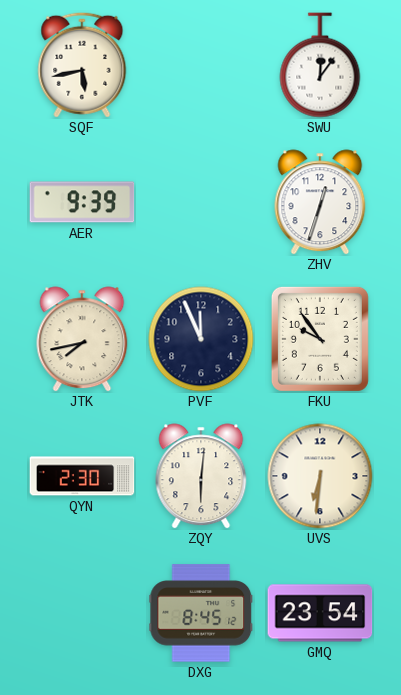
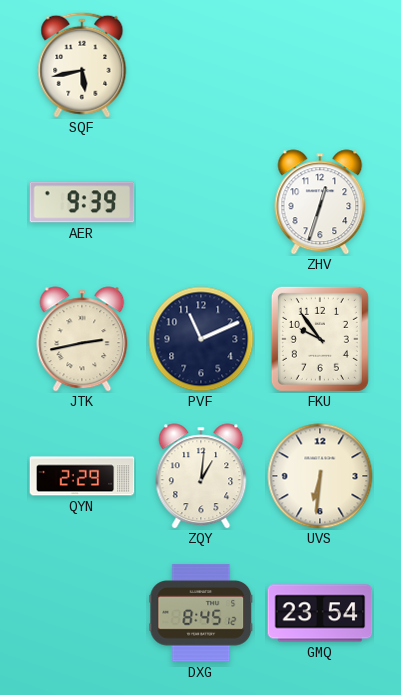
SWU: 12:06 -> none
JTK: 7:43 -> 2:43
PVF: 11:56 -> 11:11
QYN: 2:30 -> 2:29
ZQY: 6:01 -> 1:01
